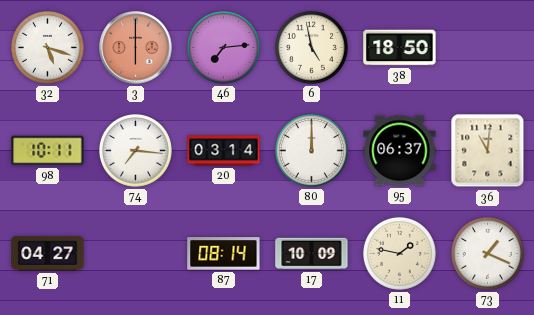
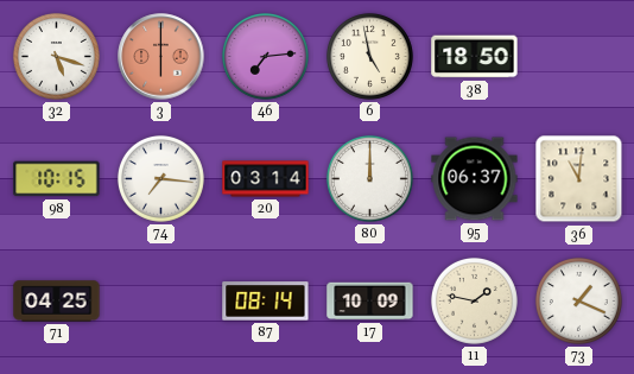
98: 10:11 -> 10:15
71: 04:27 -> 04:25
